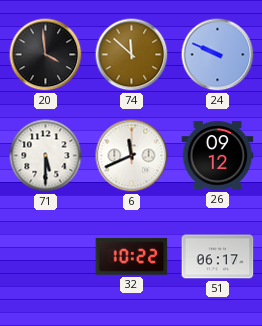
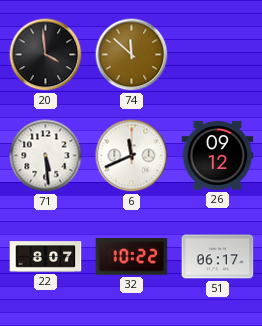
24: 9:49 -> none
71: 5:30 -> 5:29
22: none -> 8:07
